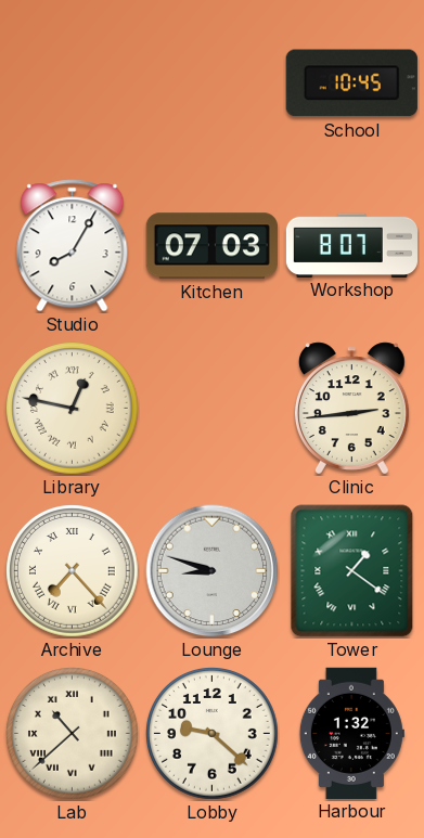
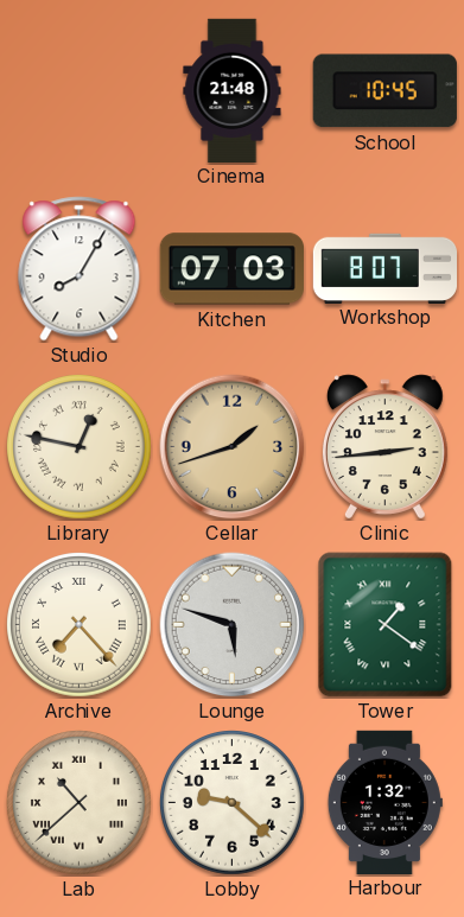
Cinema: none -> 21:48
Cellar: none -> 1:42
Lounge: 8:48 -> 5:48
